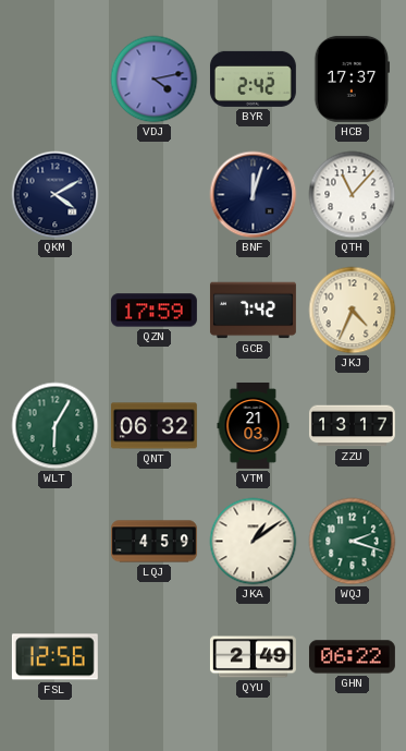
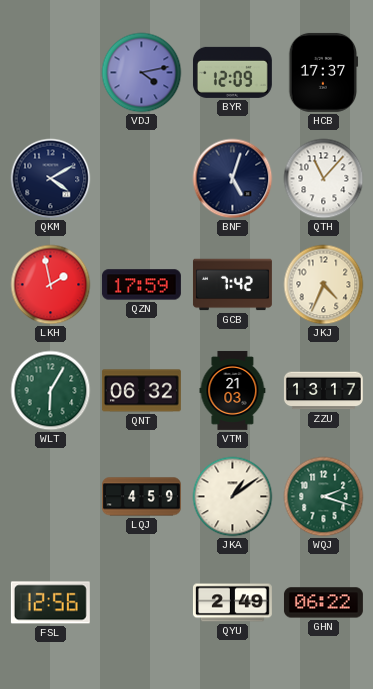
BYR: 2:42 -> 12:09
BNF: 12:03 -> 5:03
LKH: none -> 1:58
